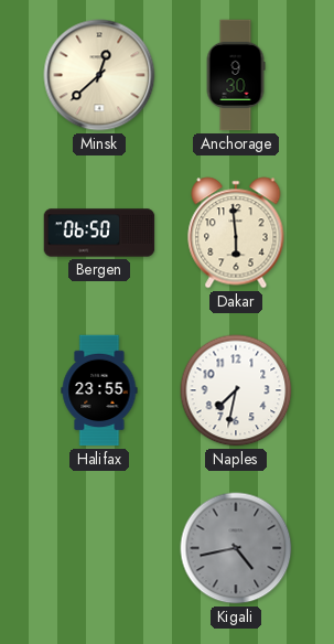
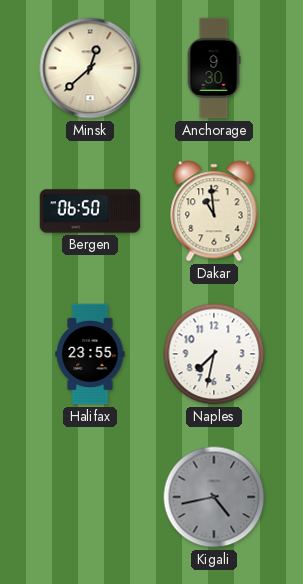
Dakar: 5:59 -> 10:59
